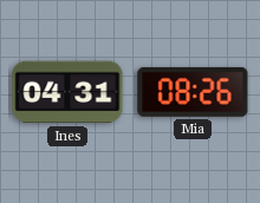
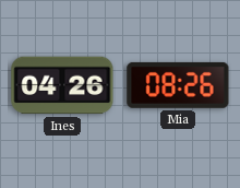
Ines: 04:31 -> 04:26
